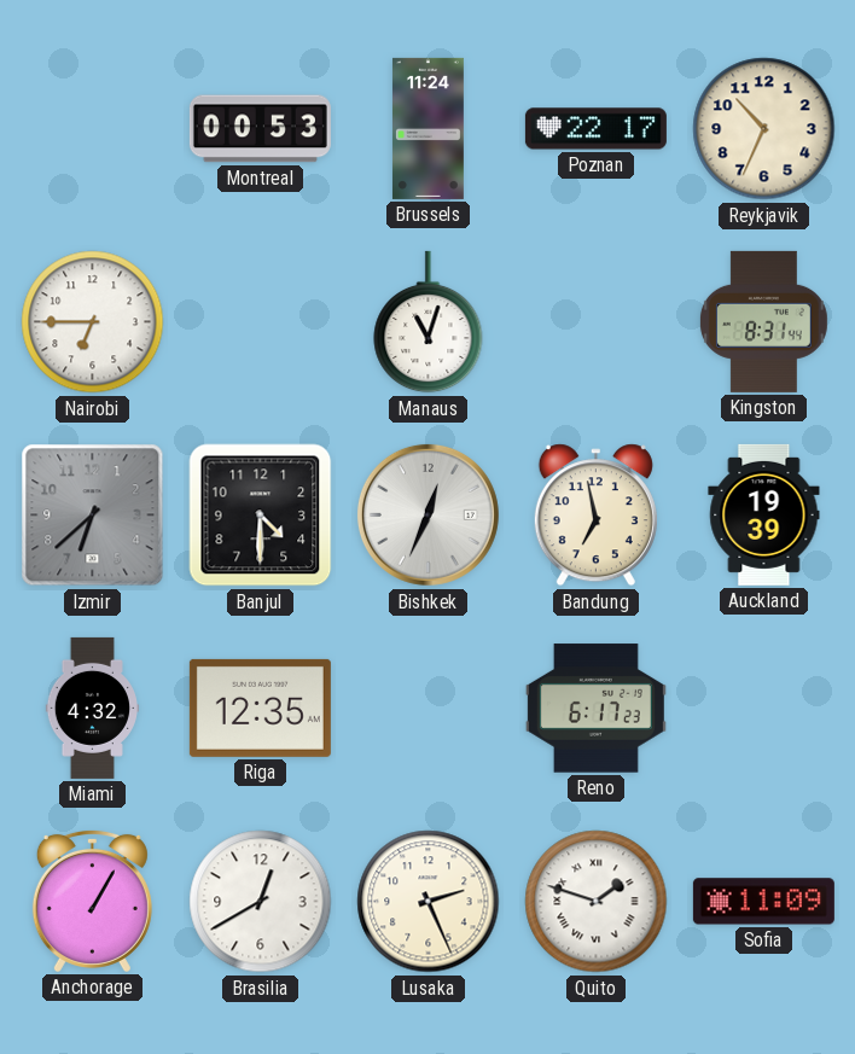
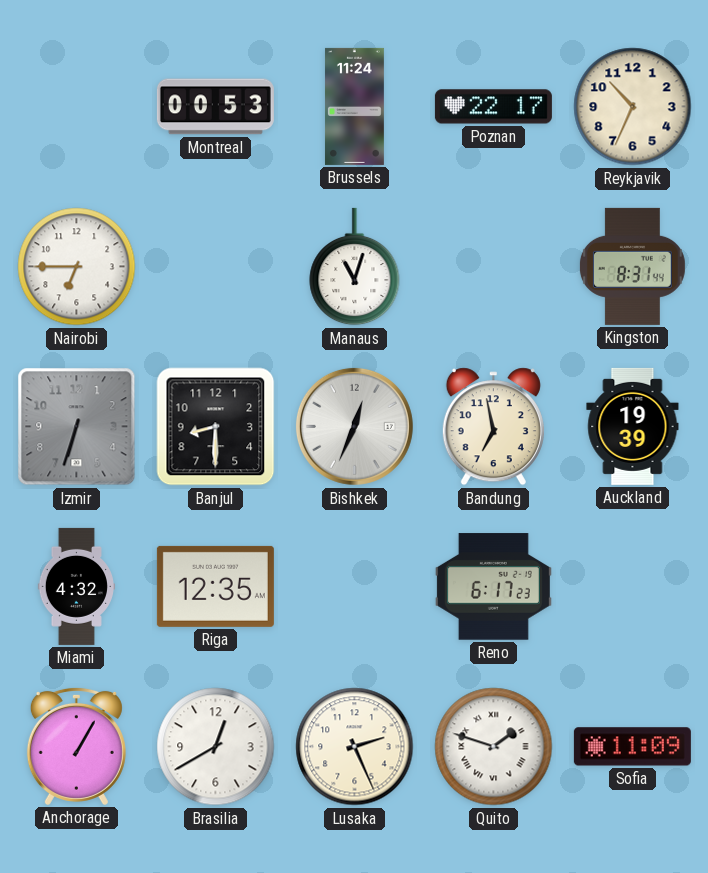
Izmir: 6:38 -> 6:33
Banjul: 4:30 -> 8:30
